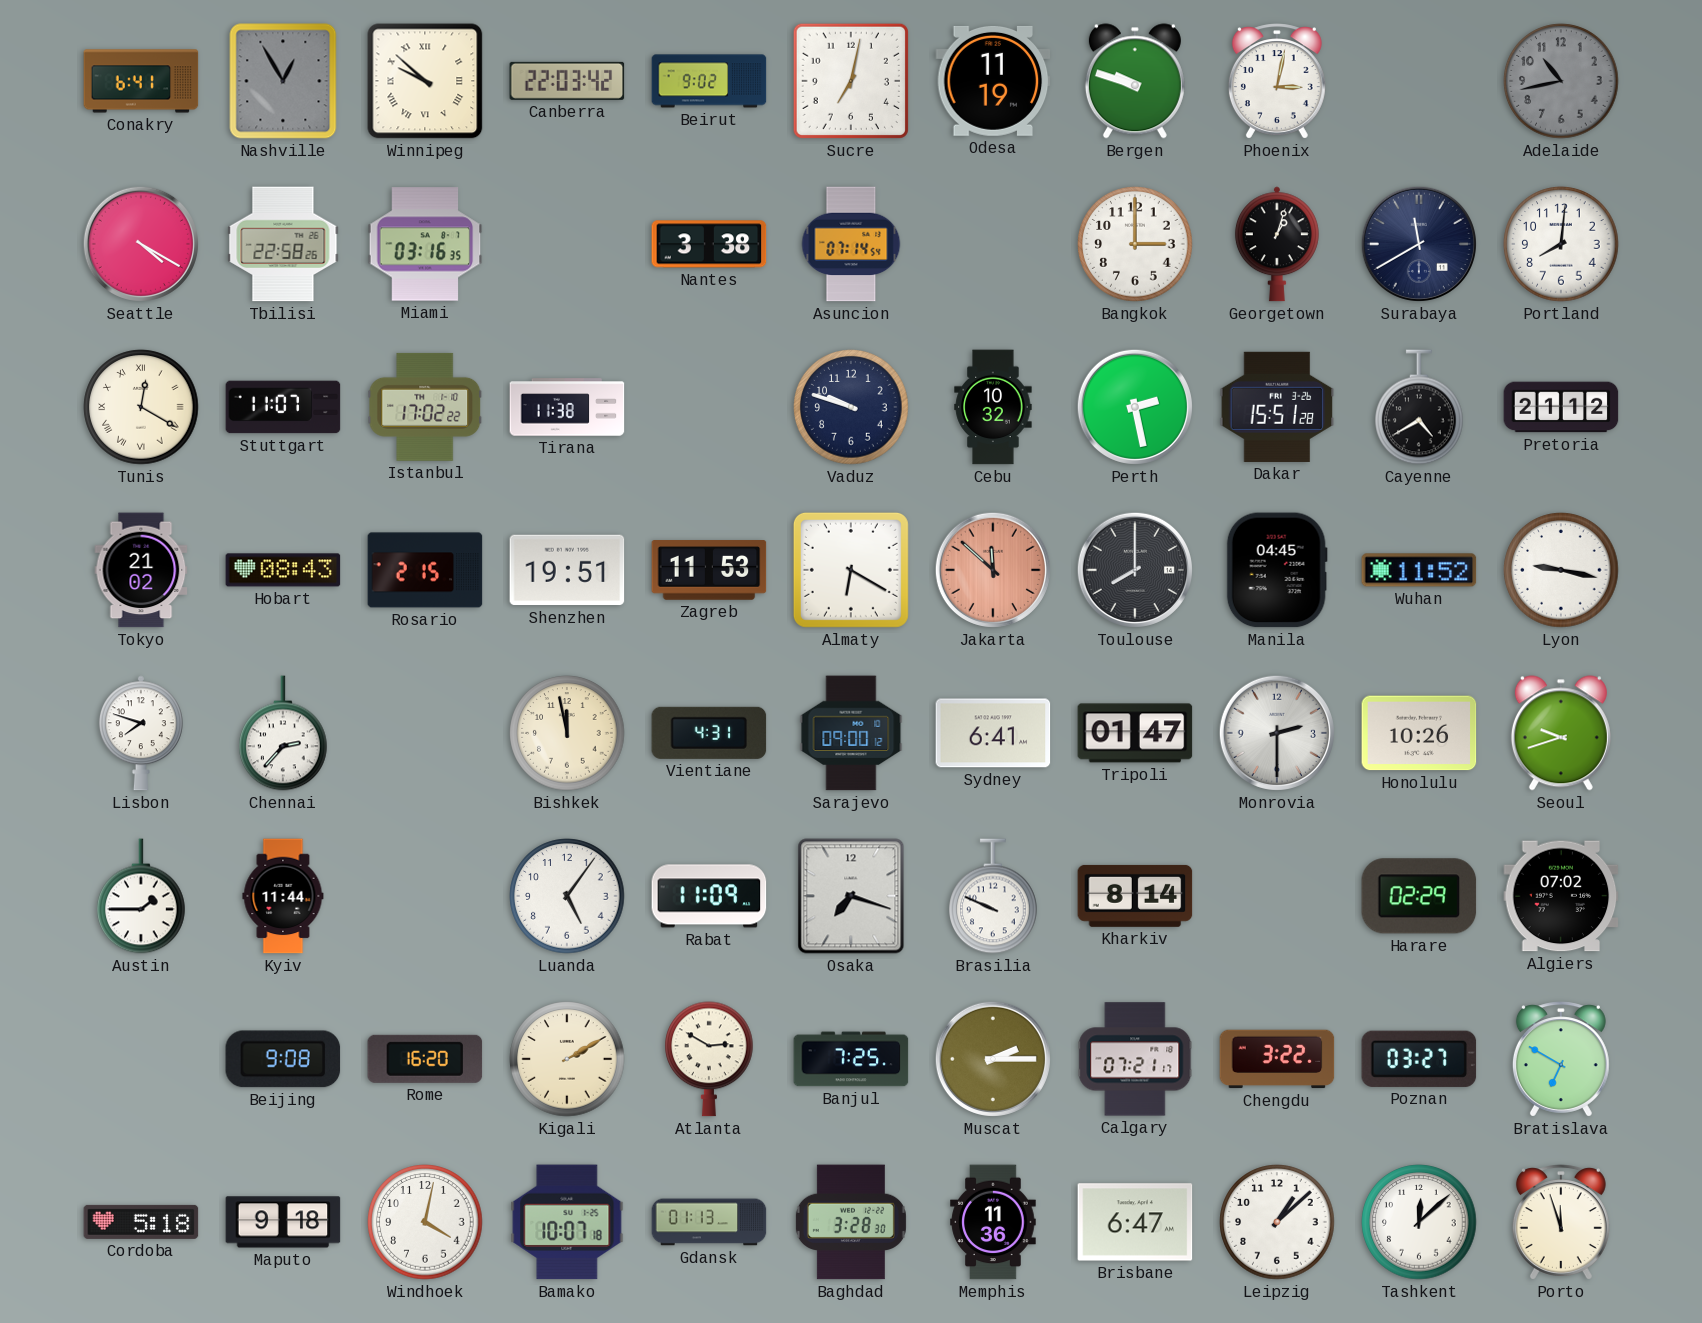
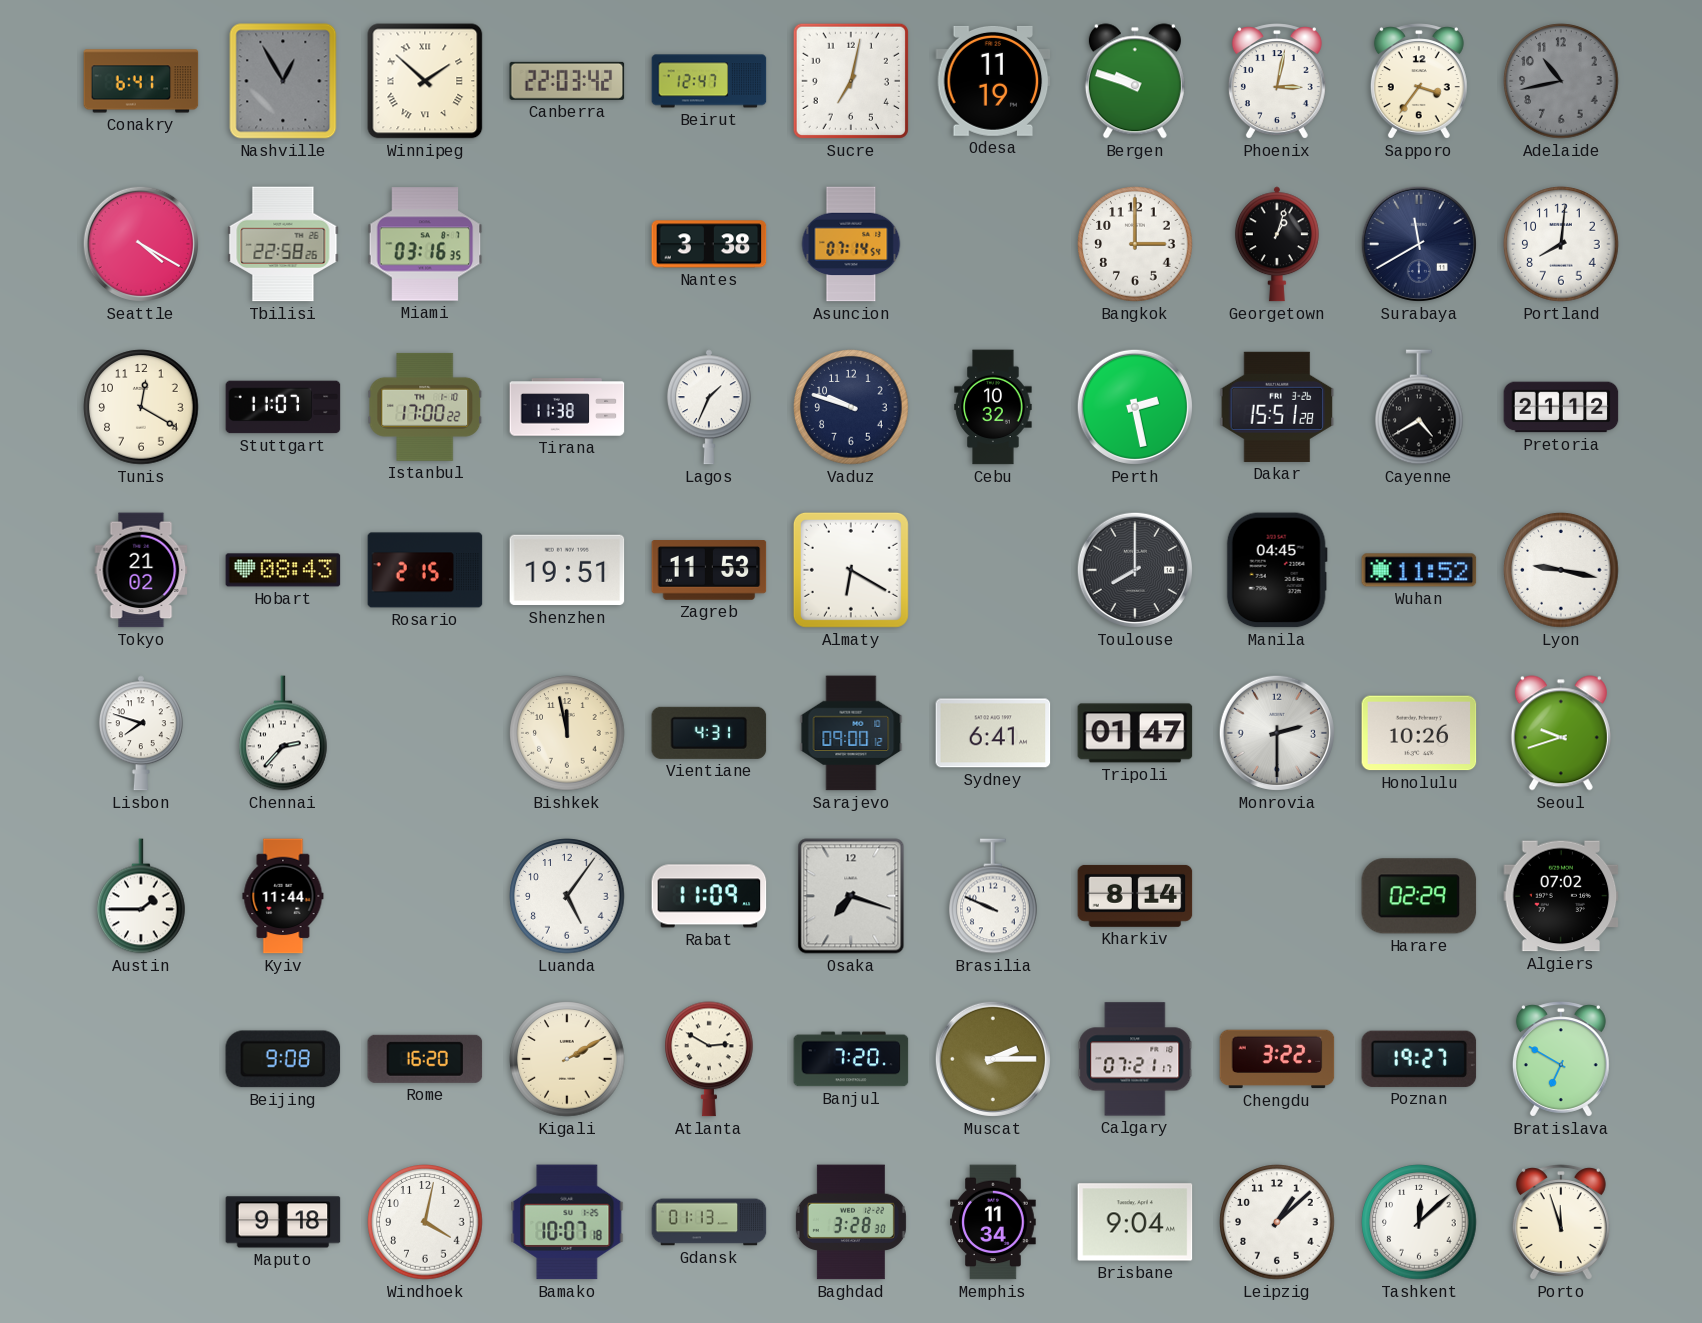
Winnipeg: 9:52 -> 1:52
Beirut: 9:02 -> 12:47
Sapporo: none -> 3:36
Tunis numerals: Roman -> Arabic
Istanbul: 17:02 -> 17:00
Lagos: none -> 1:34
Jakarta: 11:52 -> none
Banjul: 7:25 -> 7:20
Poznan: 03:27 -> 19:27
Cordoba: 5:18 -> none
Memphis: 11:36 -> 11:34
Brisbane: 6:47 -> 9:04
